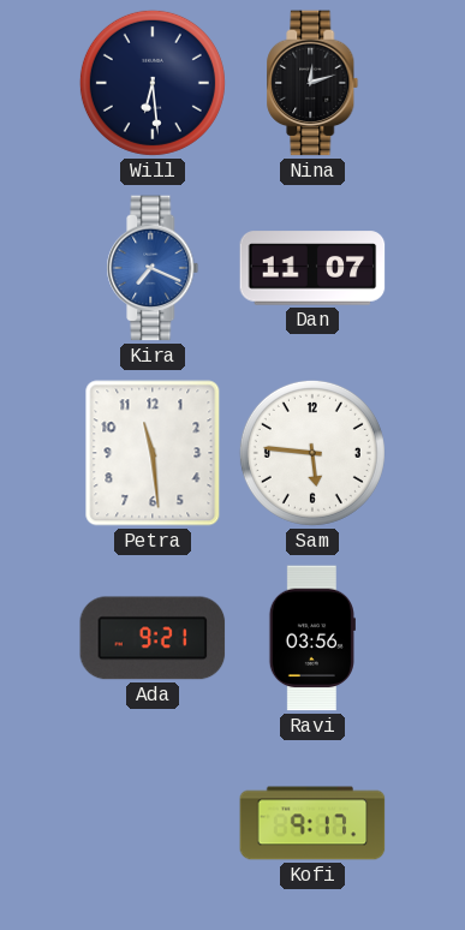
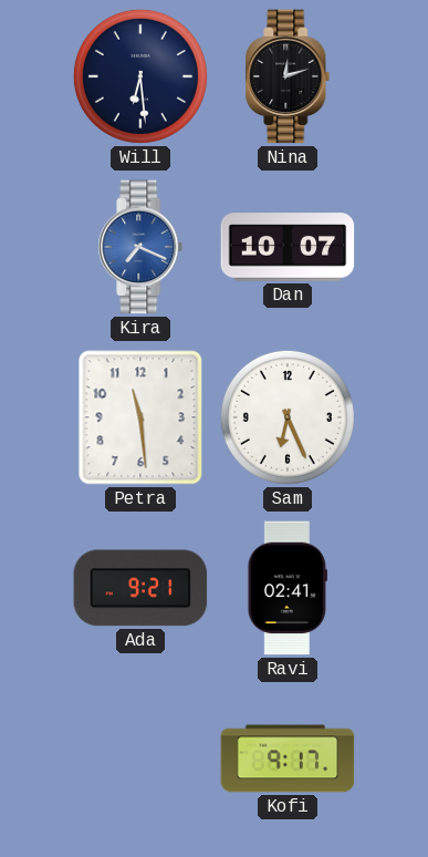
Dan: 11:07 -> 10:07
Sam: 5:46 -> 6:26
Ravi: 03:56 -> 02:41
